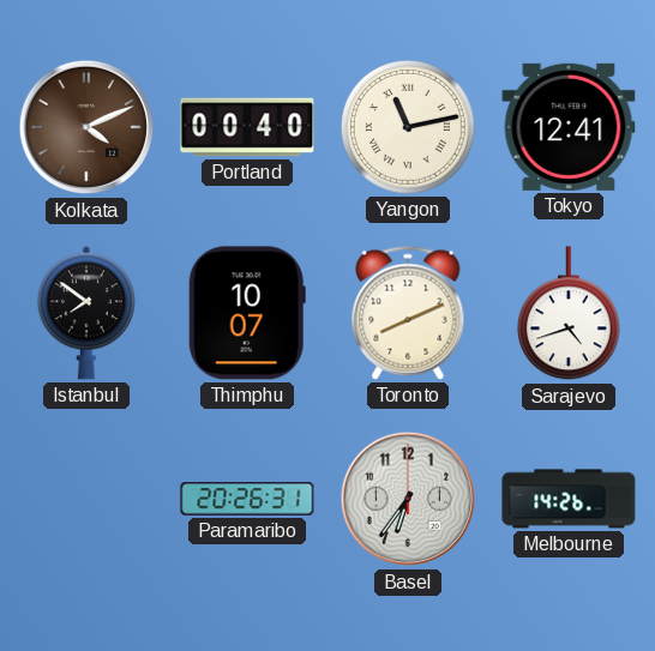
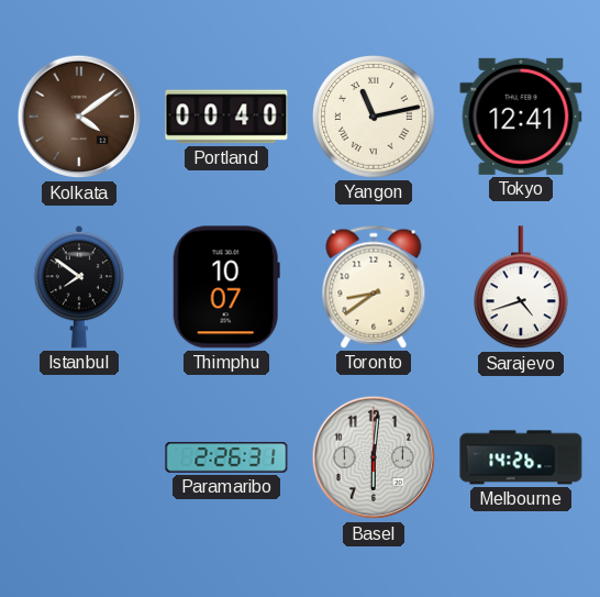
Kolkata: 4:11 -> 4:09
Toronto: 8:11 -> 8:39
Paramaribo: 20:26 -> 2:26
Basel: 6:36 -> 6:01
